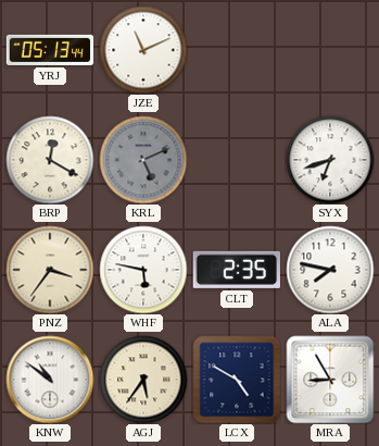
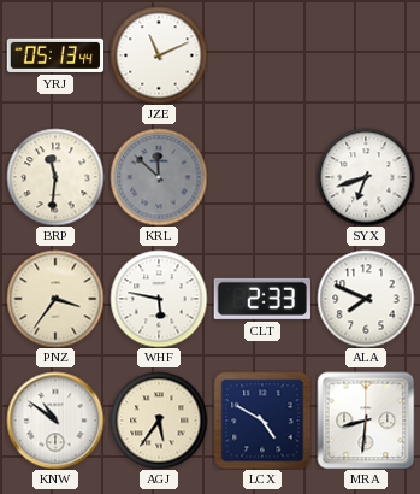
BRP: 12:20 -> 11:31
KRL: 5:11 -> 11:52
CLT: 2:35 -> 2:33
ALA: 7:47 -> 7:49
MRA: 8:55 -> 8:31
